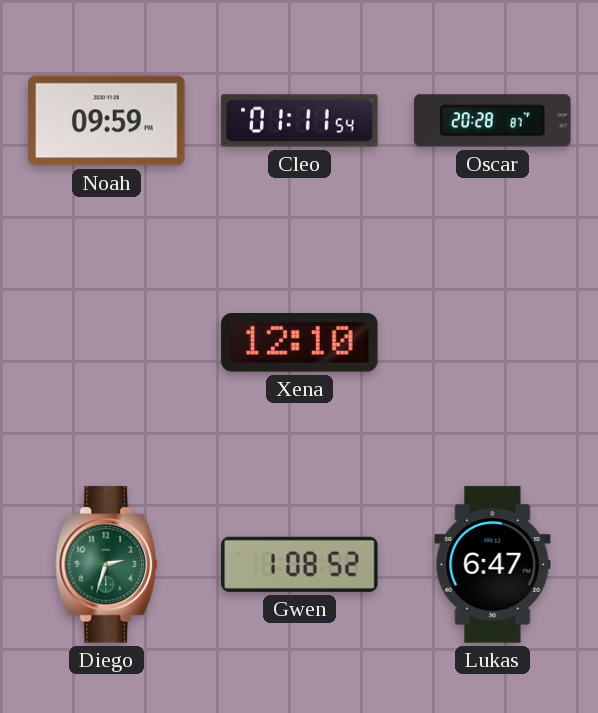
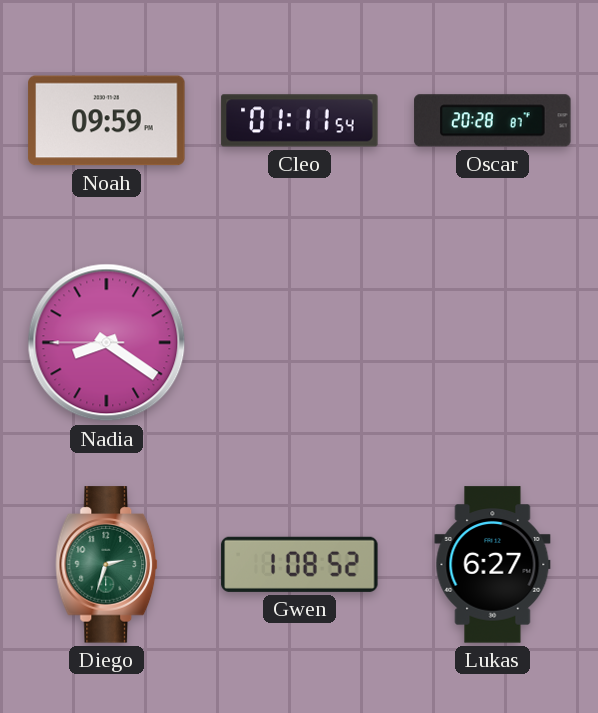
Nadia: none -> 8:20
Xena: 12:10 -> none
Lukas: 6:47 -> 6:27
